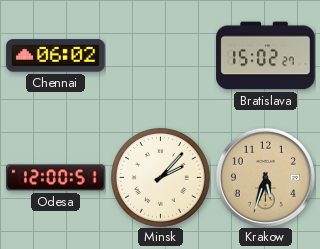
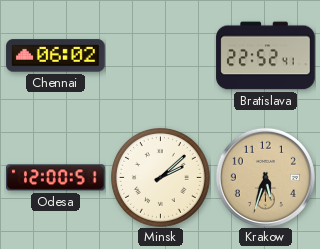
Bratislava: 15:02 -> 22:52
Minsk: 2:07 -> 2:08
